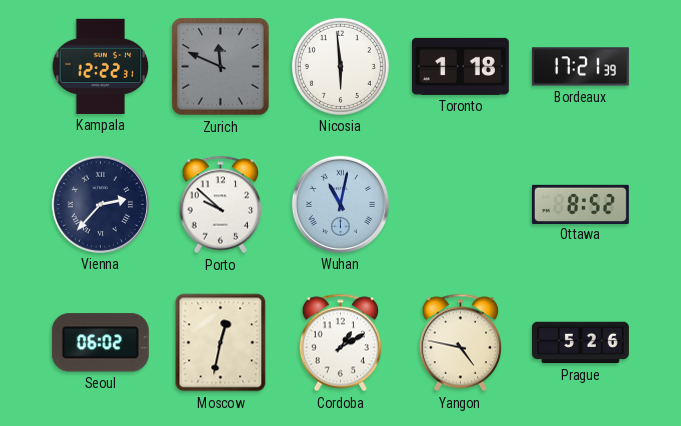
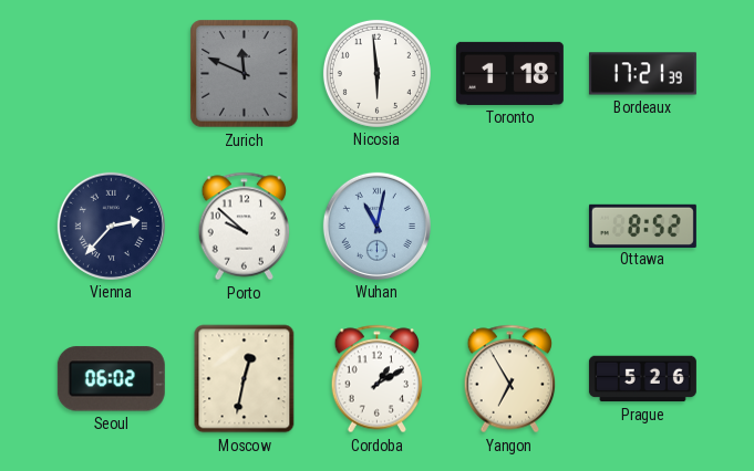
Kampala: 12:22 -> none
Yangon: 4:47 -> 6:55
